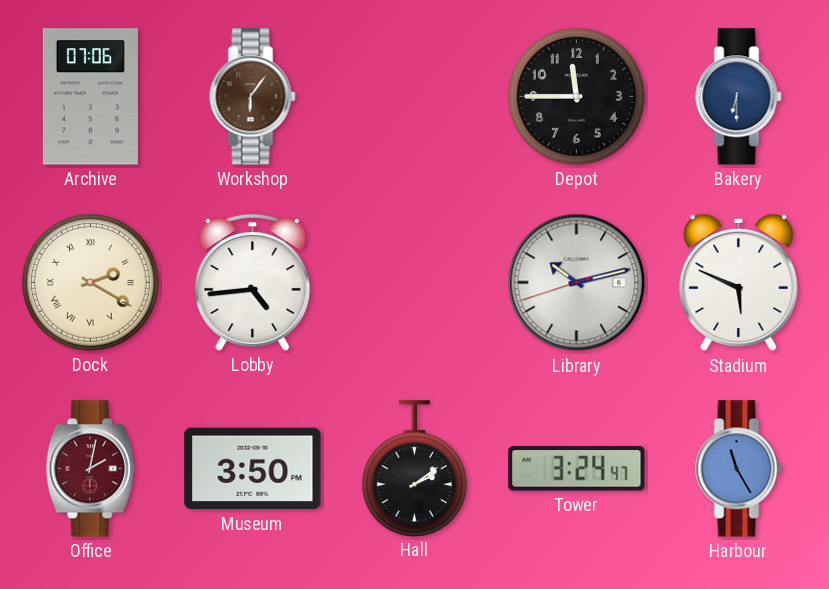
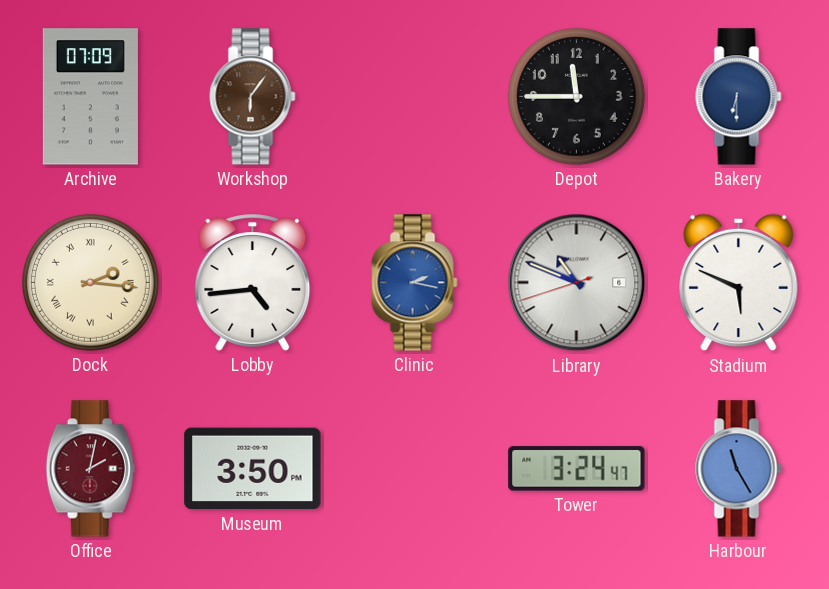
Archive: 07:06 -> 07:09
Dock: 2:20 -> 2:16
Clinic: none -> 2:17
Library: 10:12 -> 10:48
Hall: 2:09 -> none
